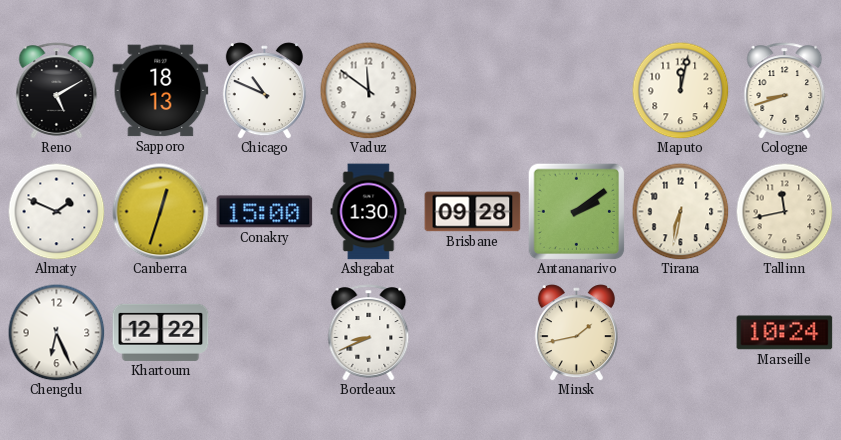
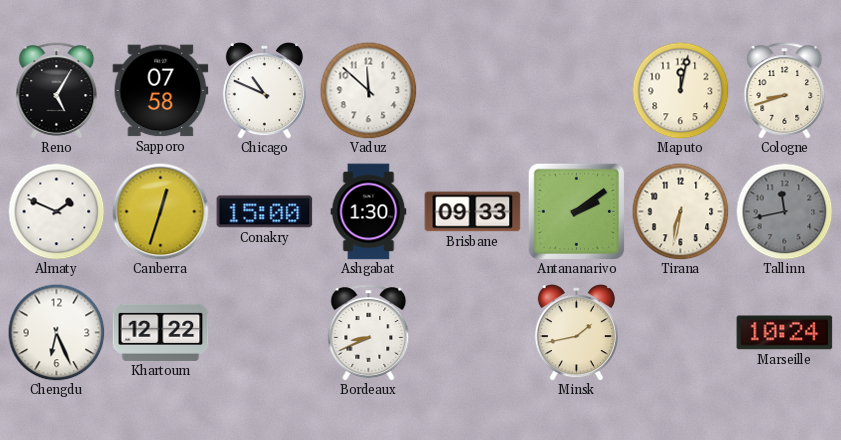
Reno: 5:10 -> 5:05
Sapporo: 18:13 -> 07:58
Vaduz: 11:51 -> 11:52
Brisbane: 09:28 -> 09:33
Tallinn dial: cream -> grey
